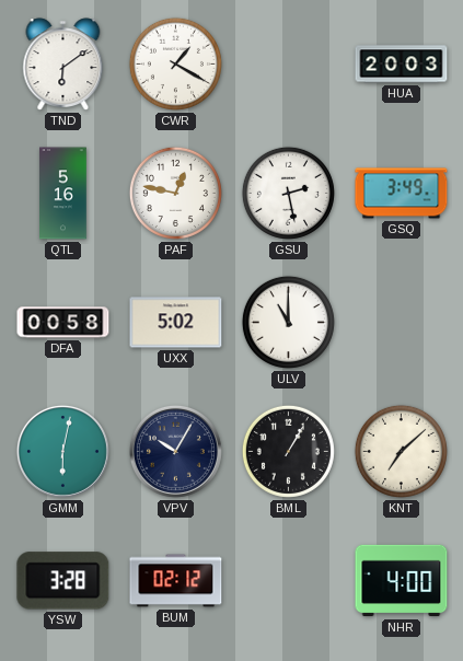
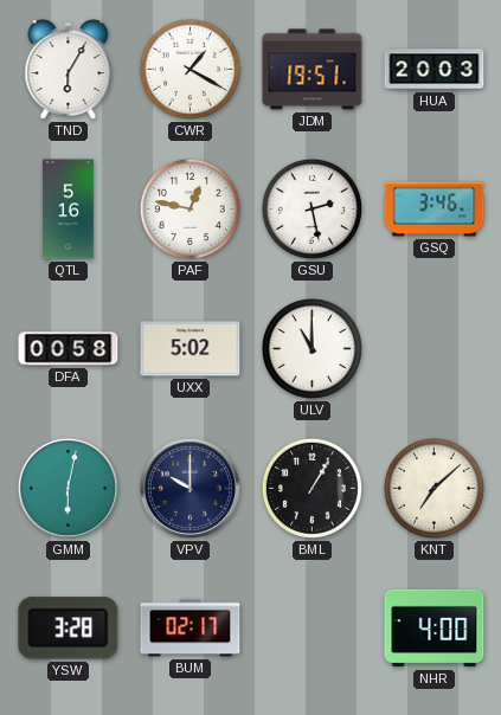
TND: 6:09 -> 6:05
JDM: none -> 19:51
GSQ: 3:49 -> 3:46
VPV: 10:05 -> 10:00
BUM: 02:12 -> 02:17
